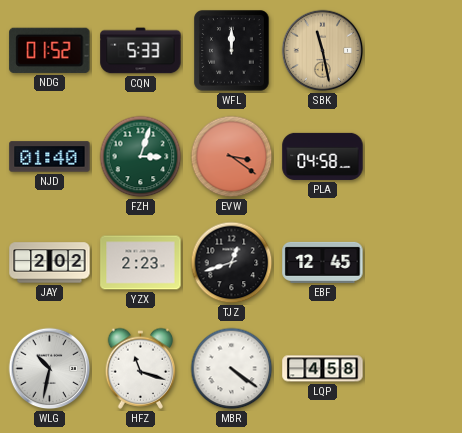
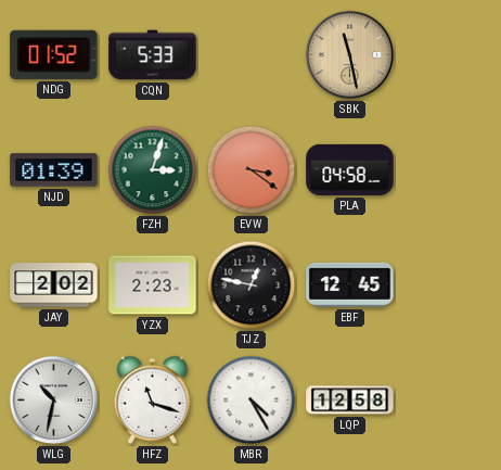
WFL: 12:00 -> none
NJD: 01:40 -> 01:39
TJZ: 12:42 -> 12:47
MBR: 4:21 -> 4:25
LQP: 4:58 -> 12:58
